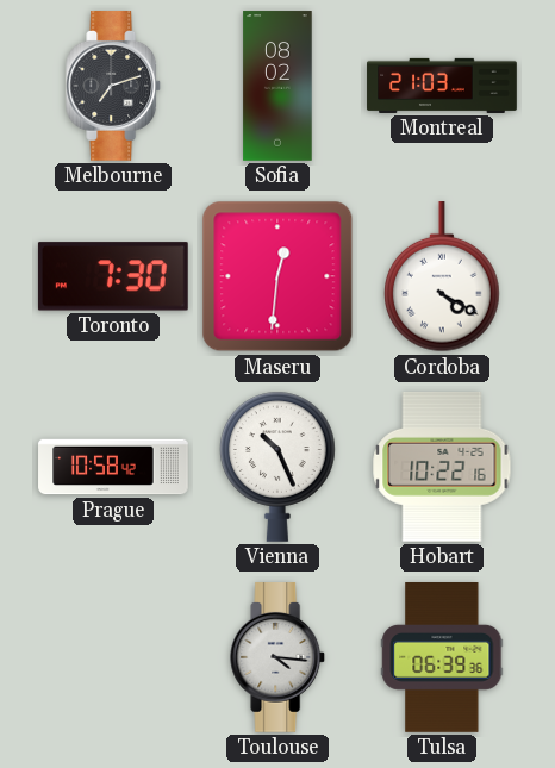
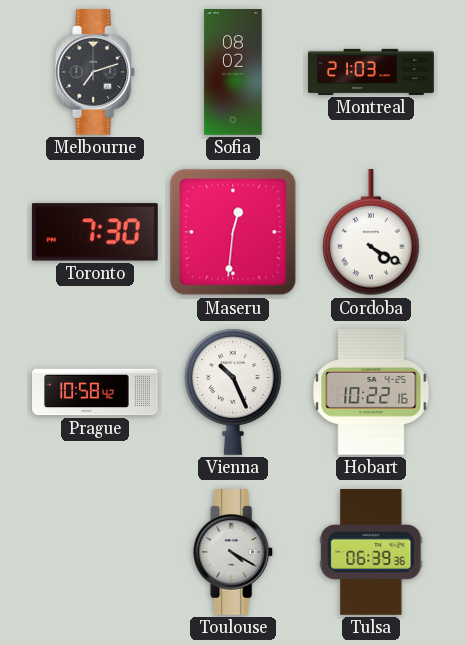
Toulouse: 4:16 -> 4:20
